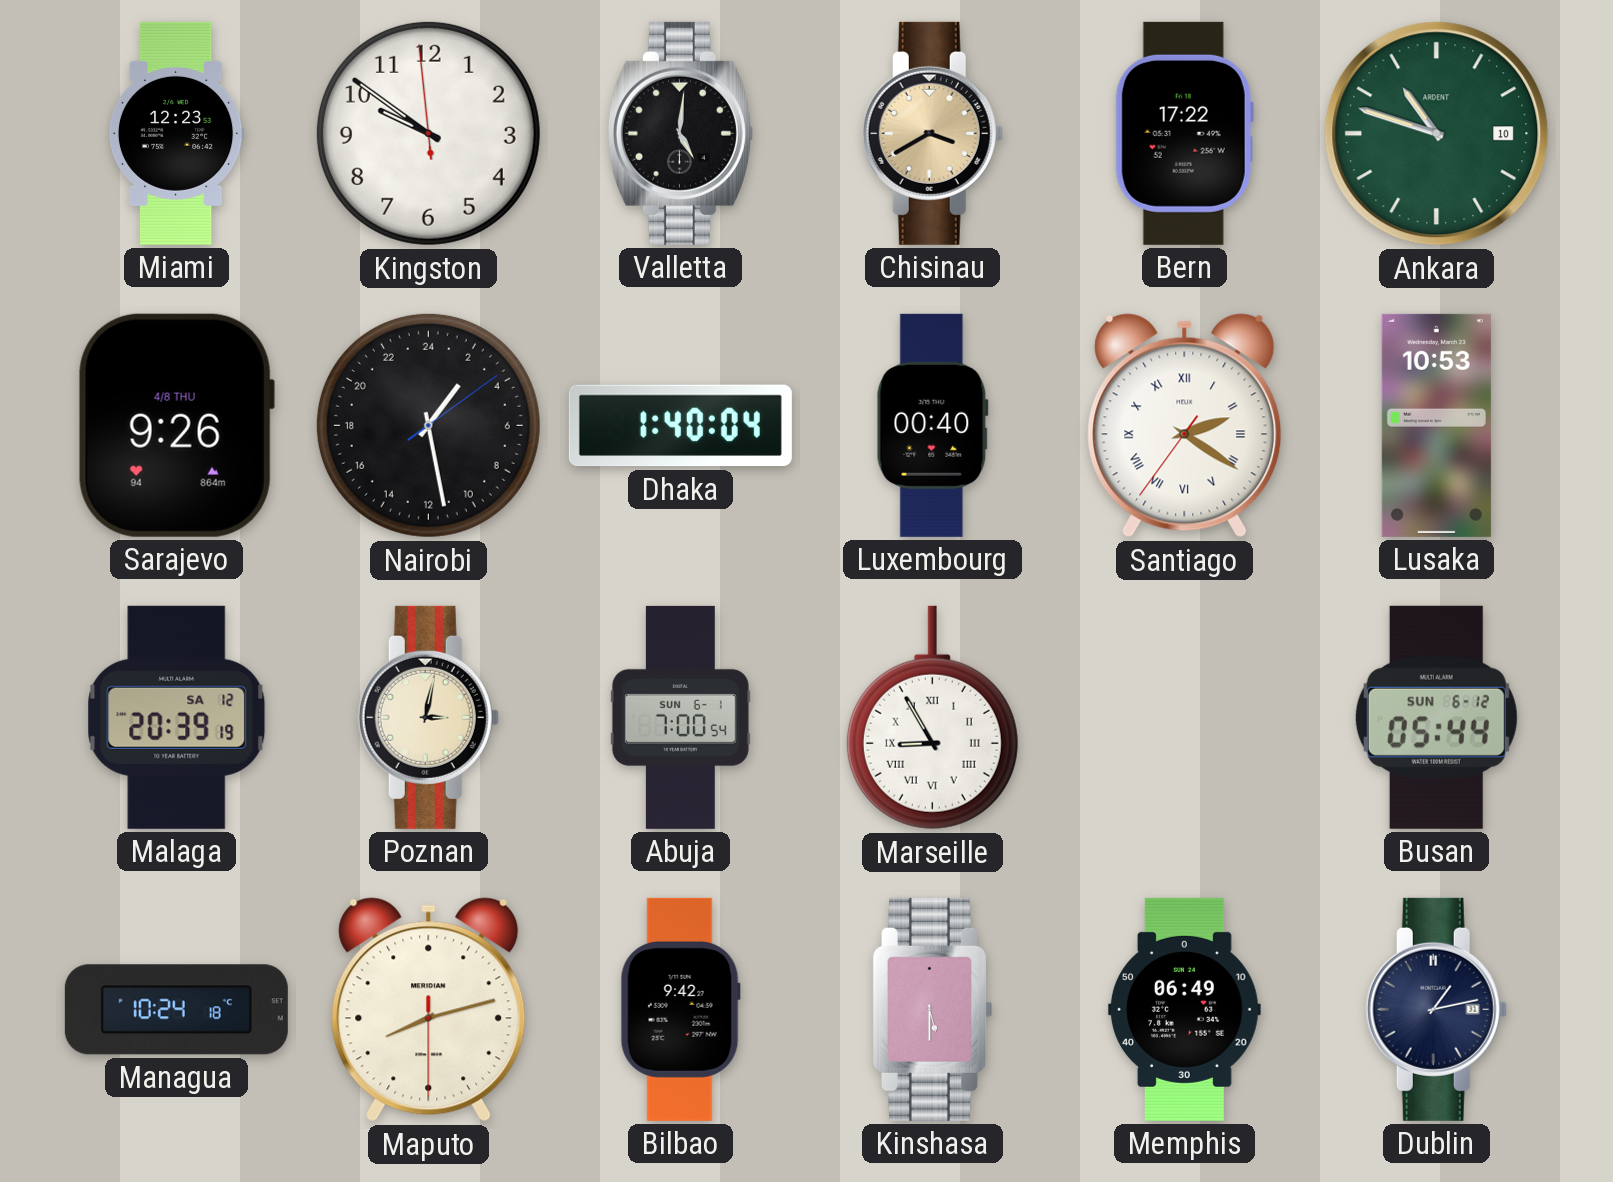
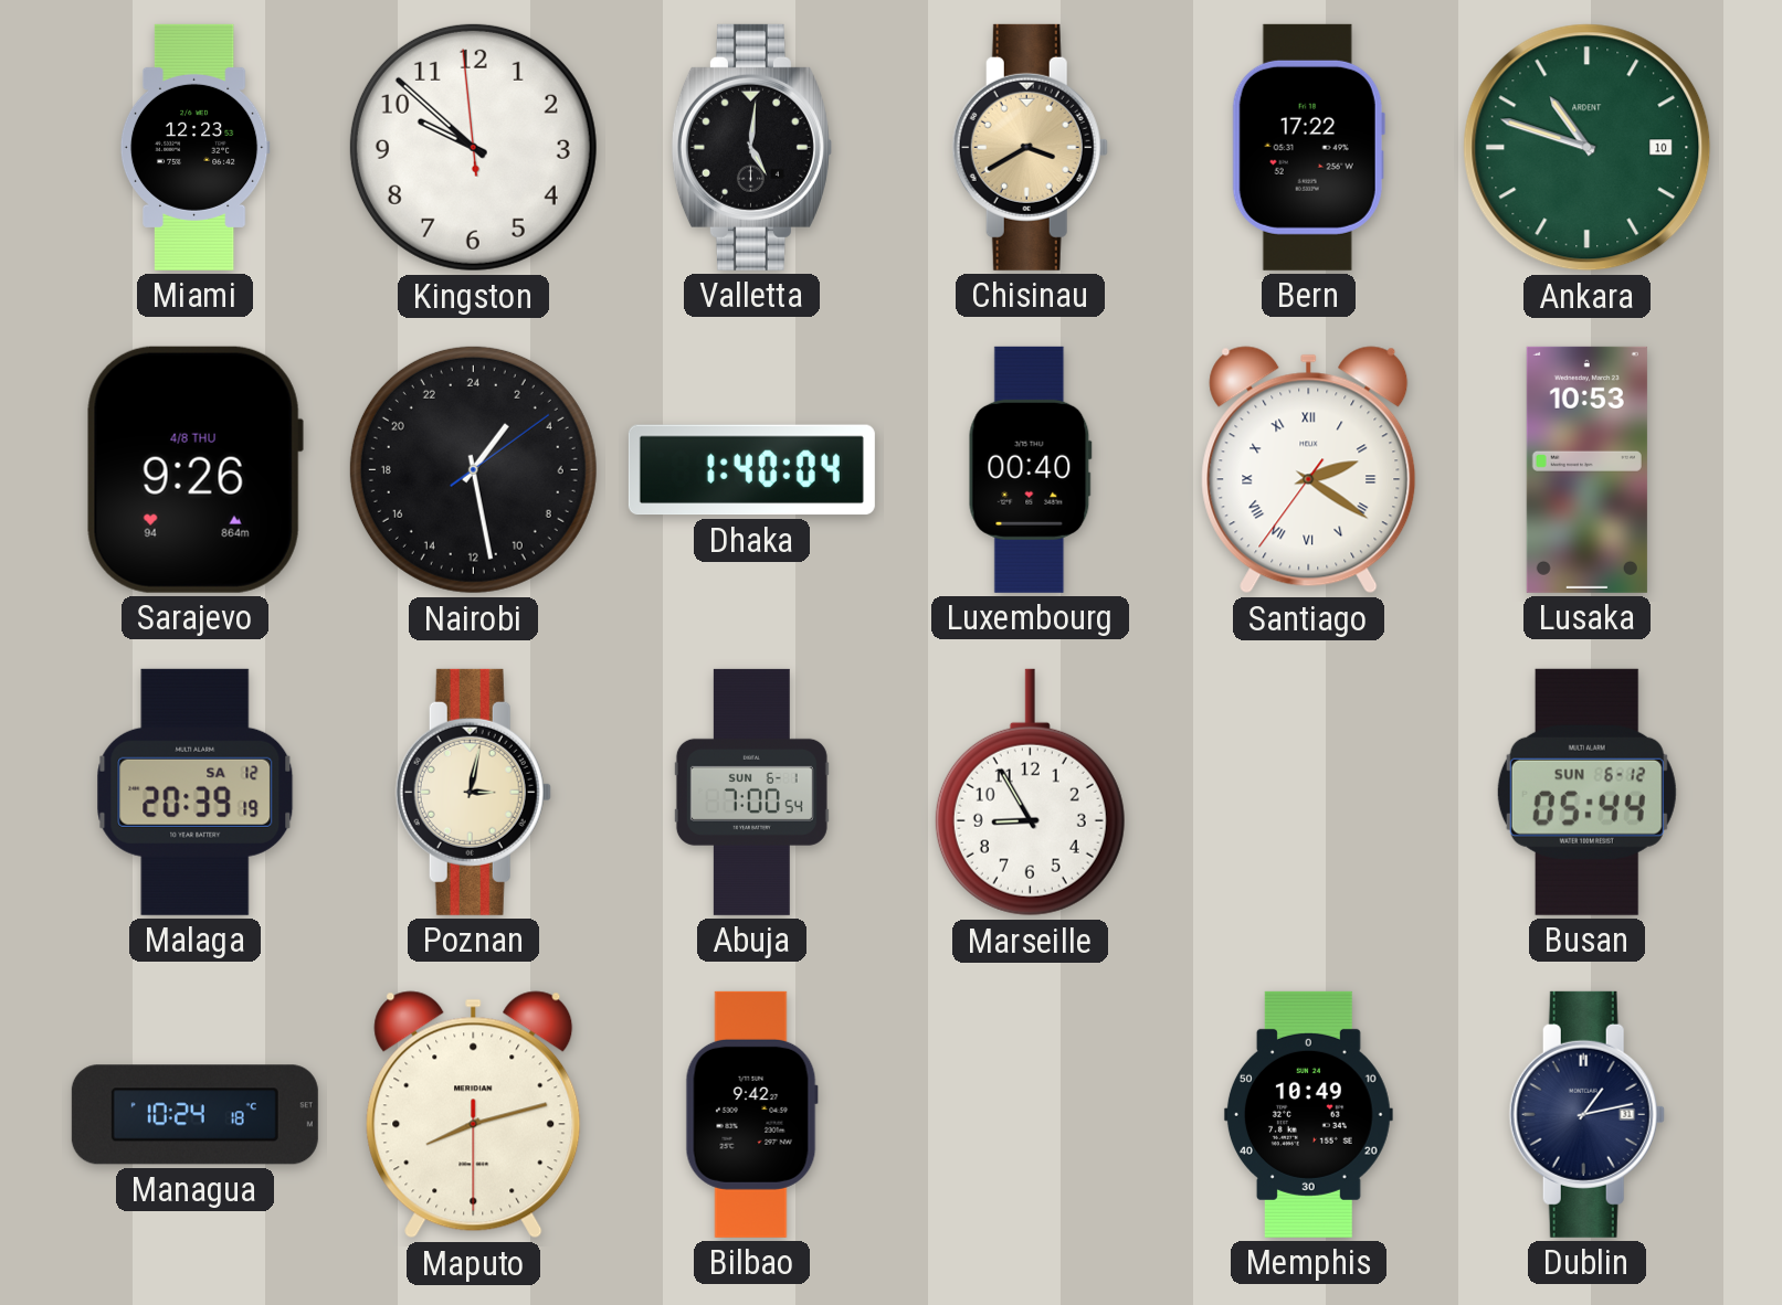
Kingston: 9:50 -> 9:51
Marseille numerals: Roman -> Arabic
Kinshasa: 5:30 -> none
Memphis: 06:49 -> 10:49
